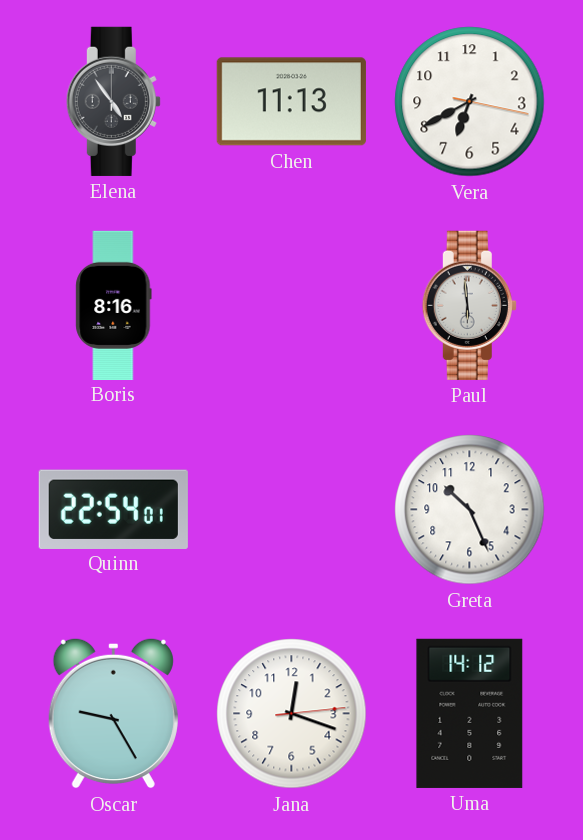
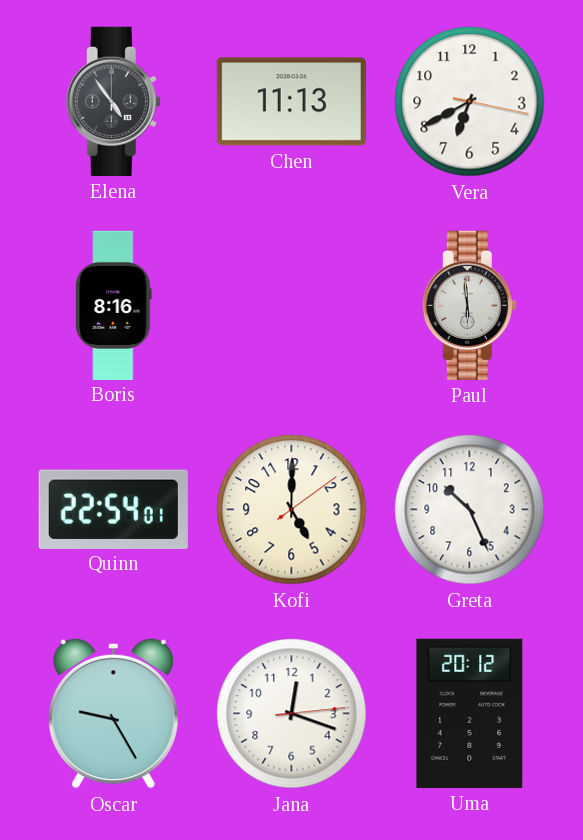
Kofi: none -> 5:00
Uma: 14:12 -> 20:12
